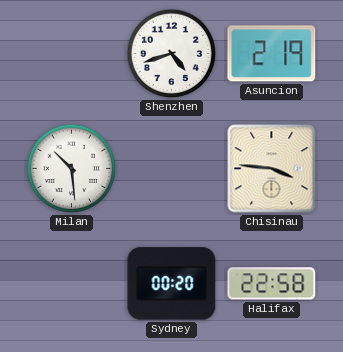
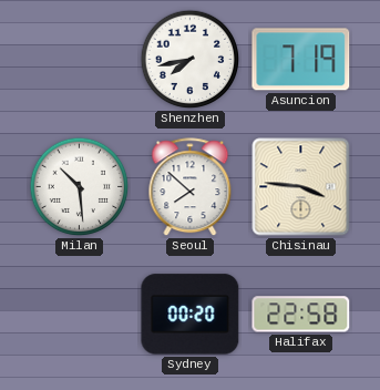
Shenzhen: 4:42 -> 7:43
Asuncion: 2:19 -> 7:19
Seoul: none -> 7:52
